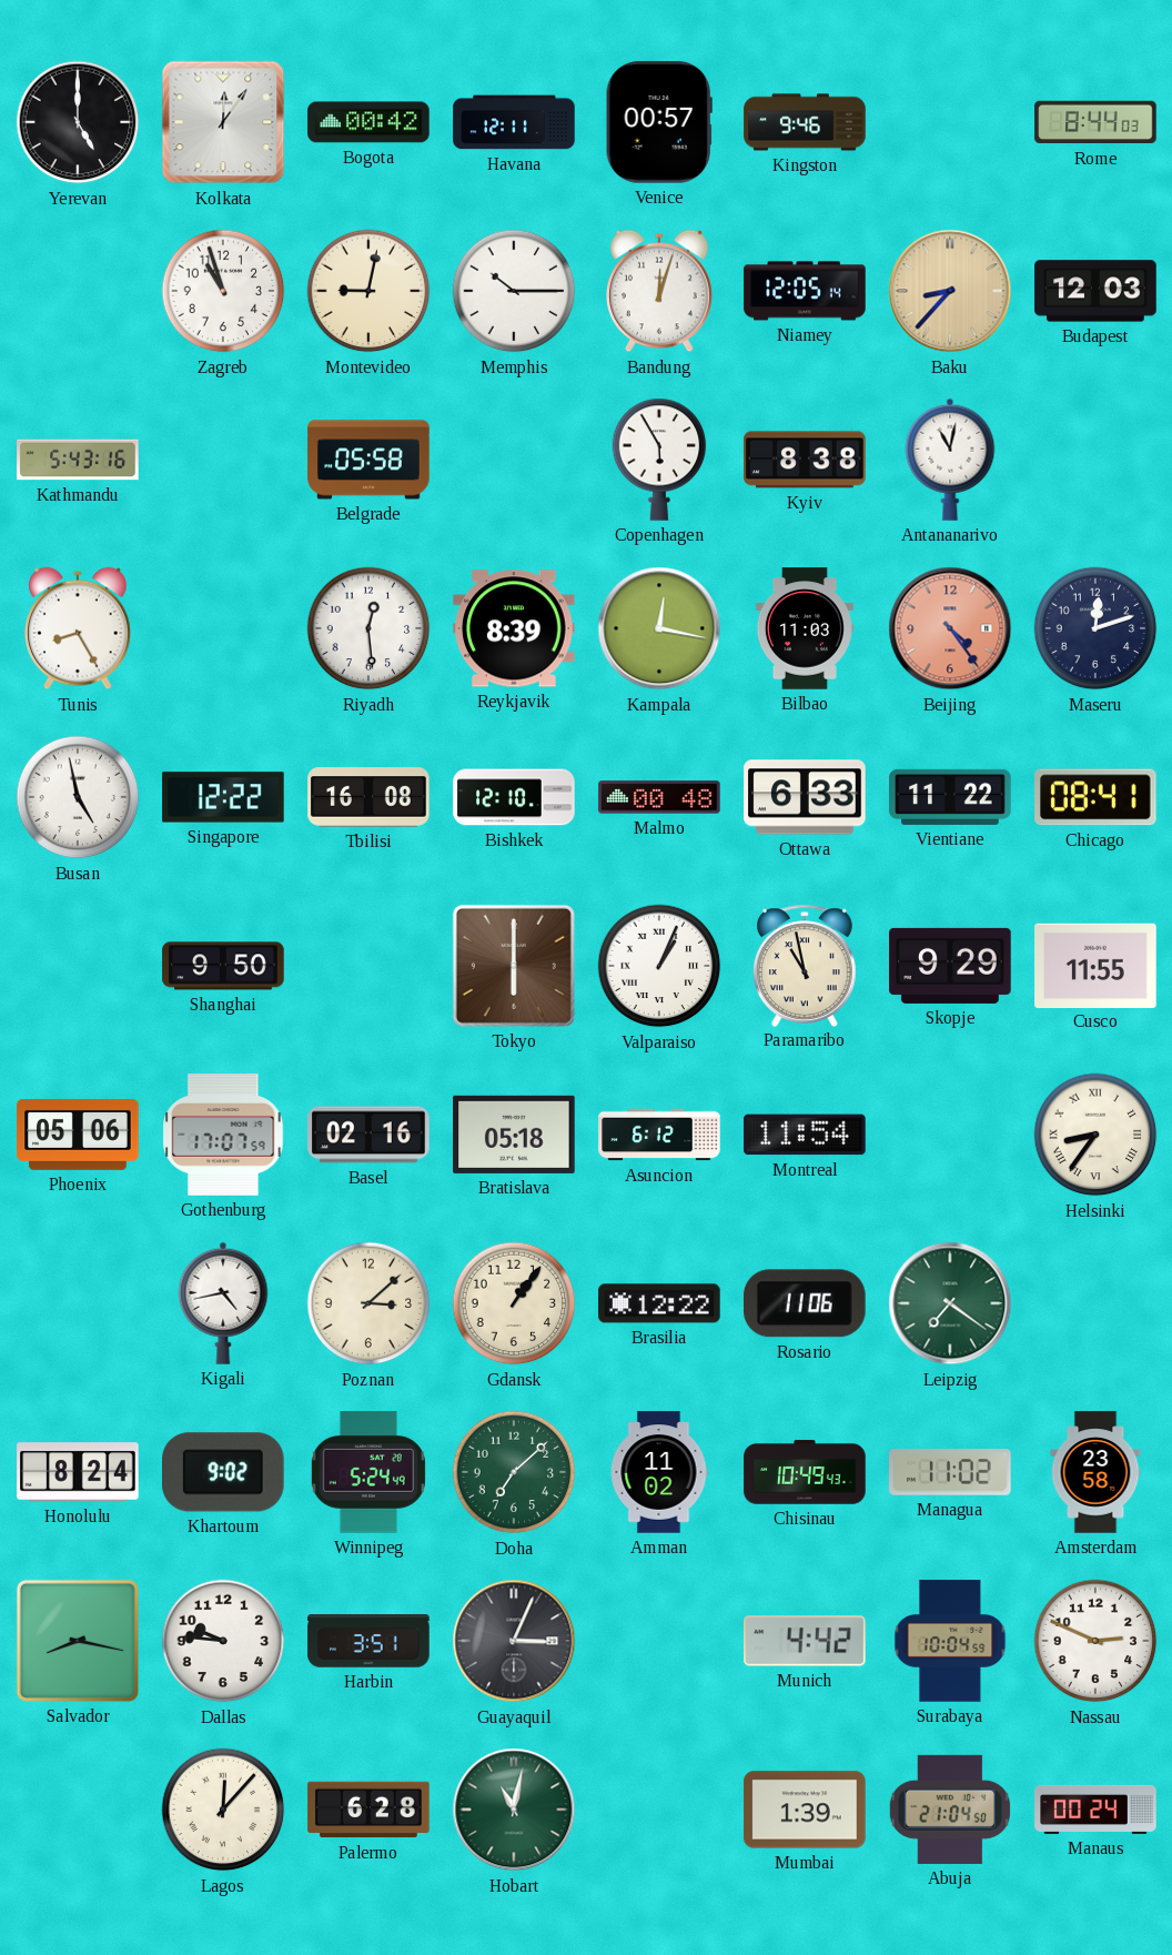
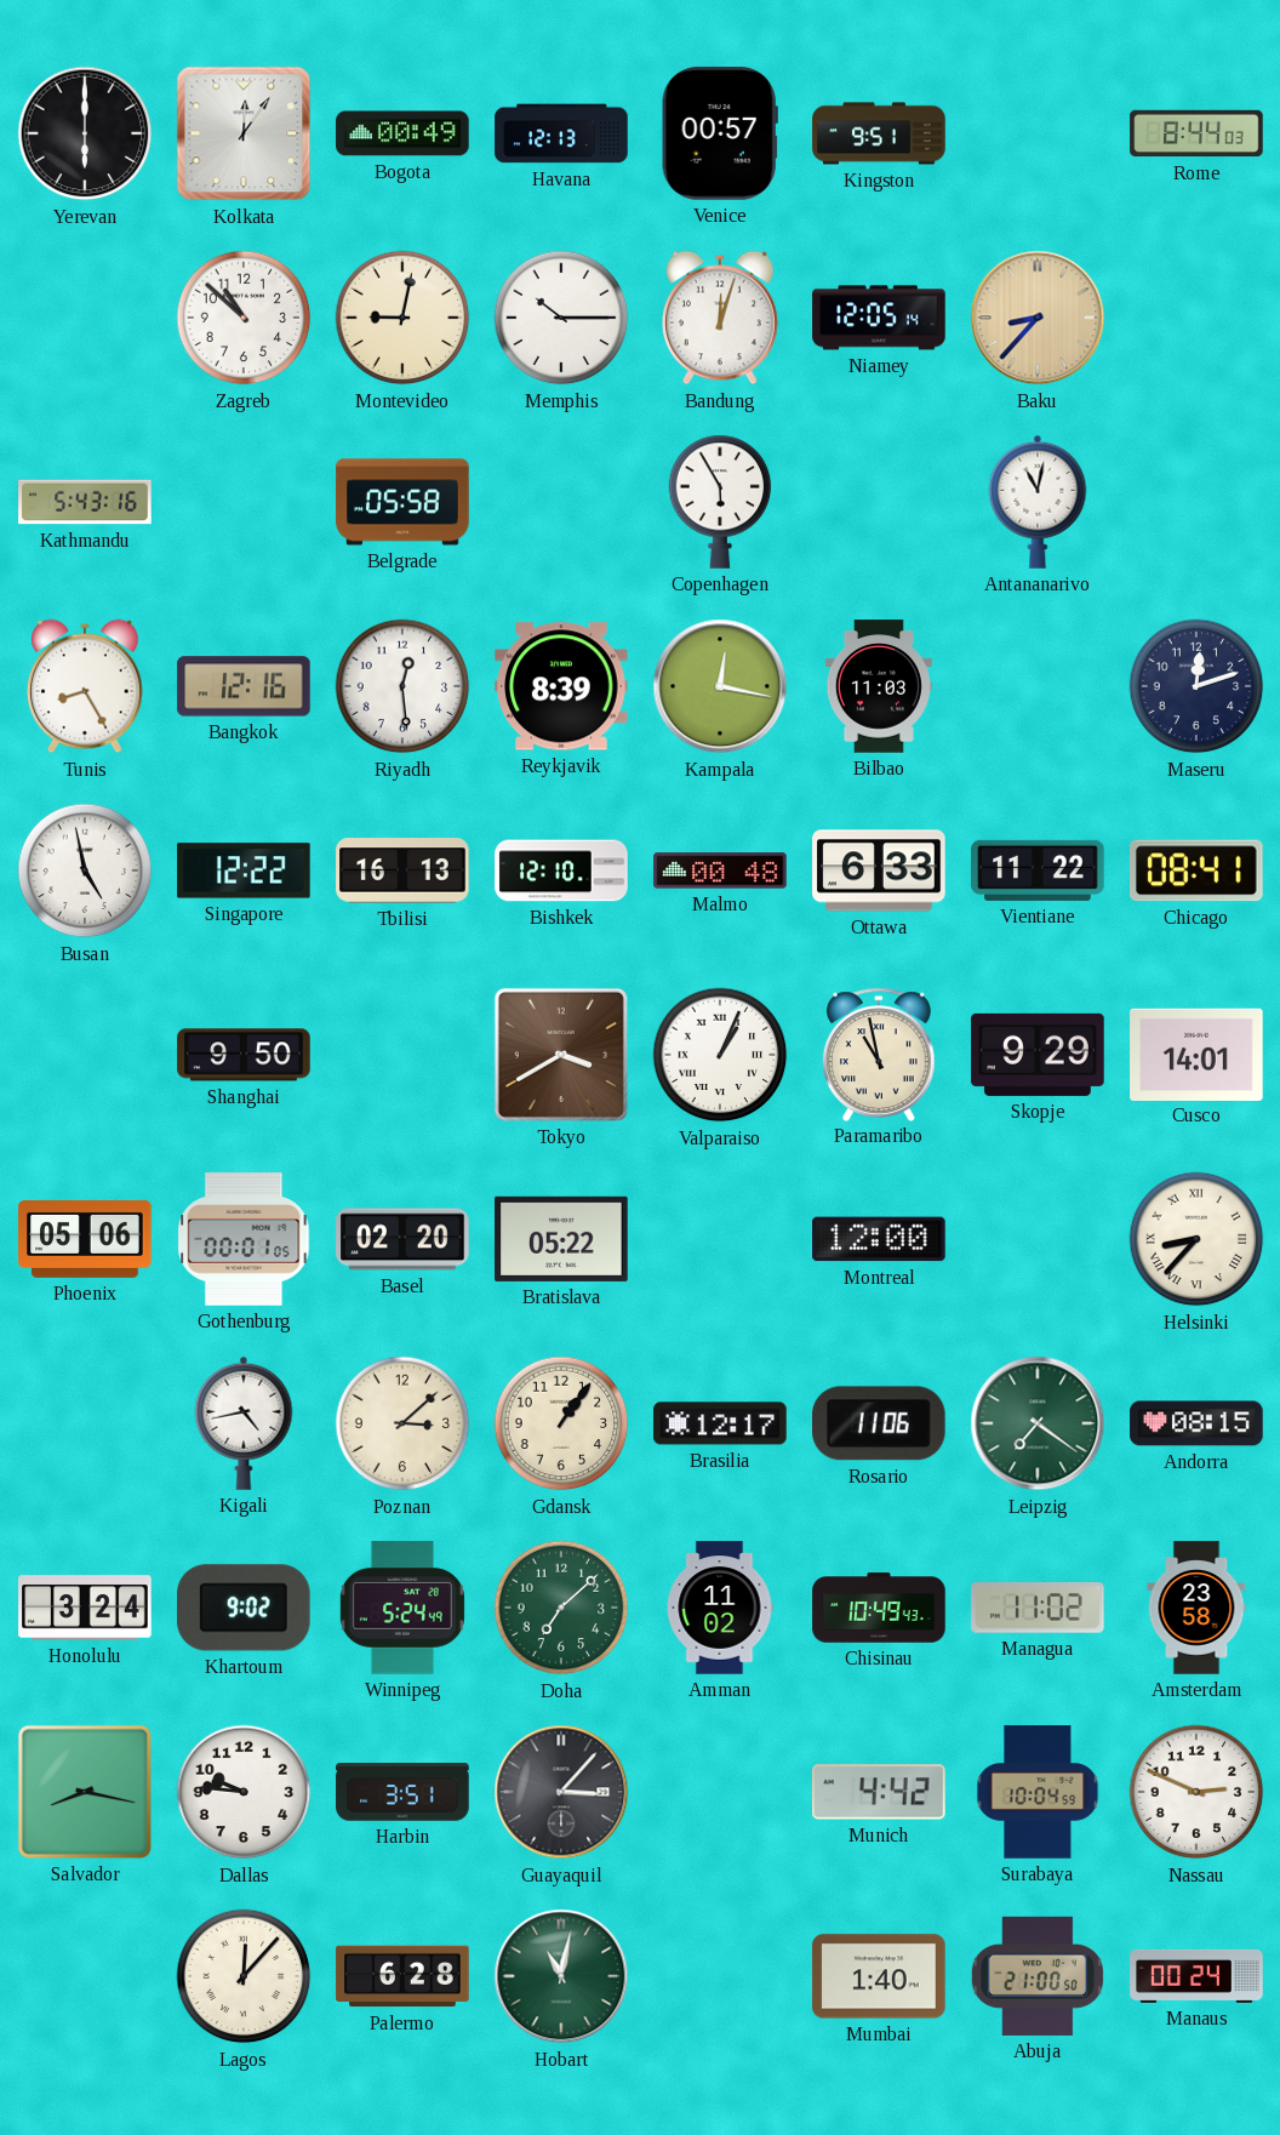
Yerevan: 5:00 -> 6:00
Bogota: 00:42 -> 00:49
Havana: 12:11 -> 12:13
Kingston: 9:46 -> 9:51
Zagreb: 10:57 -> 10:52
Budapest: 12:03 -> none
Kyiv: 8:38 -> none
Bangkok: none -> 12:16
Beijing: 4:24 -> none
Tbilisi: 16:08 -> 16:13
Tokyo: 6:00 -> 3:40
Cusco: 11:55 -> 14:01
Gothenburg: 17:07 -> 00:01
Basel: 02:16 -> 02:20
Bratislava: 05:18 -> 05:22
Asuncion: 6:12 -> none
Montreal: 11:54 -> 12:00
Helsinki: 8:36 -> 8:37
Brasilia: 12:22 -> 12:17
Andorra: none -> 08:15
Honolulu: 8:24 -> 3:24
Guayaquil: 3:04 -> 3:07
Mumbai: 1:39 -> 1:40
Abuja: 21:04 -> 21:00
